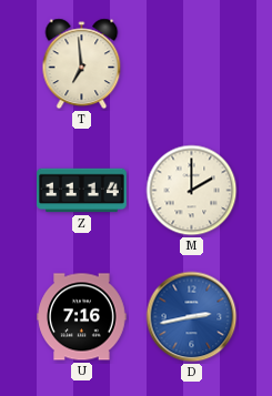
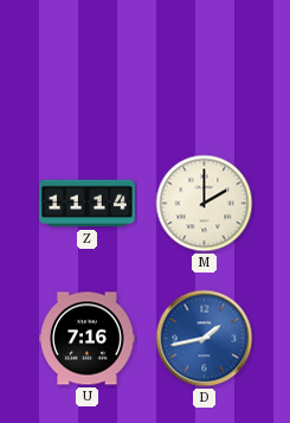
T: 6:59 -> none
D: 2:43 -> 1:43
